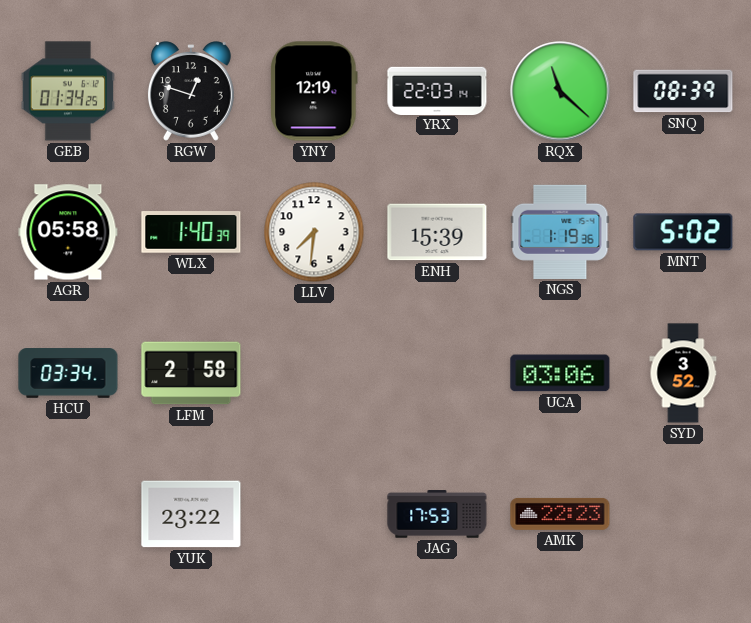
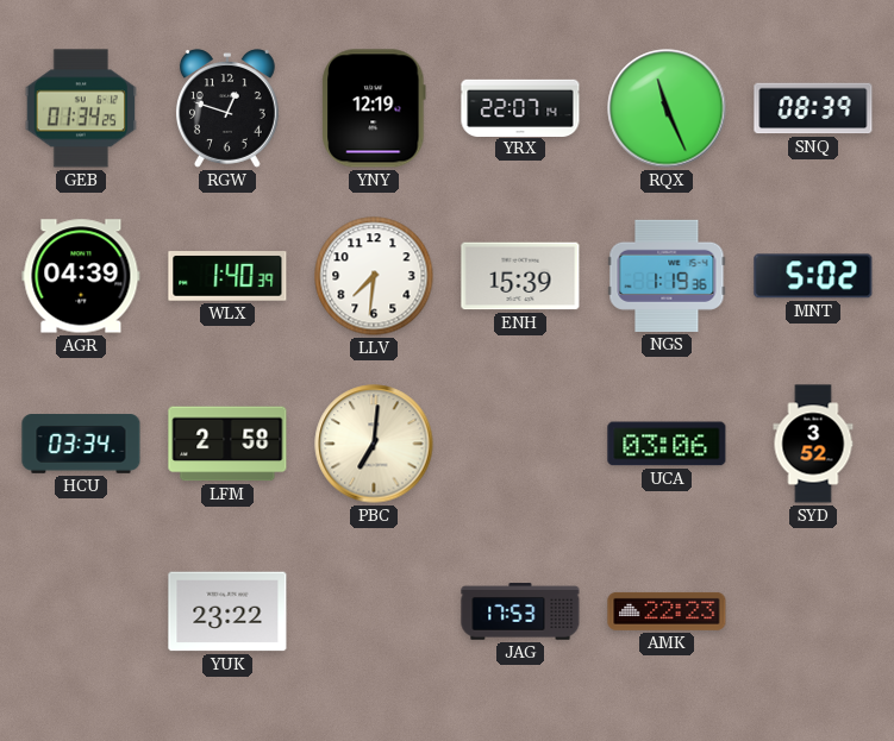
YRX: 22:03 -> 22:07
RQX: 11:22 -> 11:26
AGR: 05:58 -> 04:39
PBC: none -> 7:01
